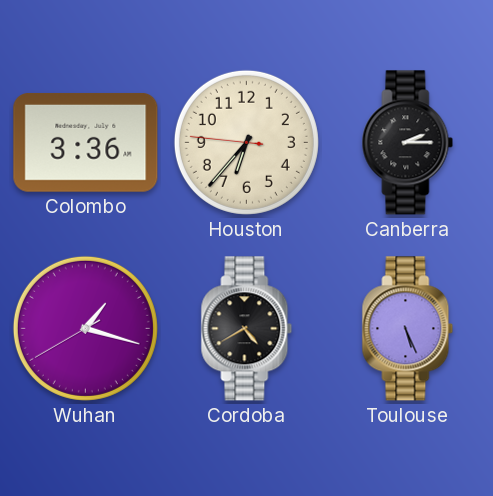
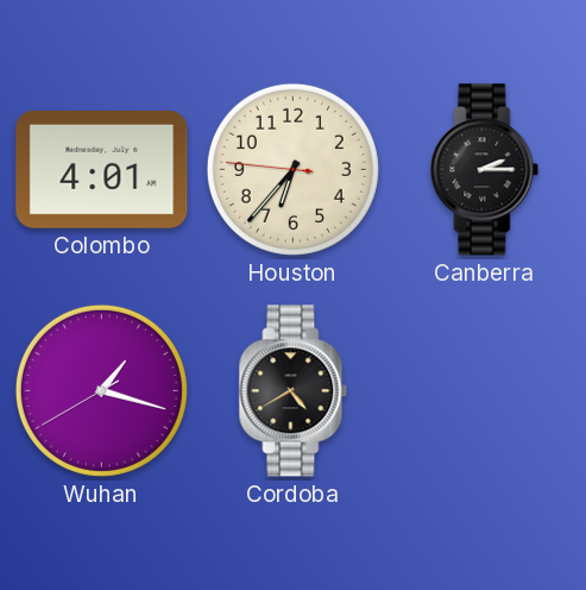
Colombo: 3:36 -> 4:01
Toulouse: 5:26 -> none
